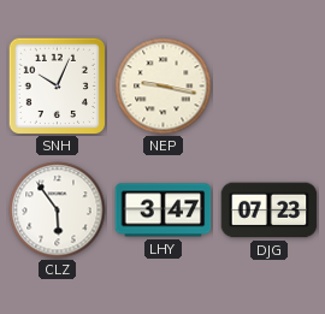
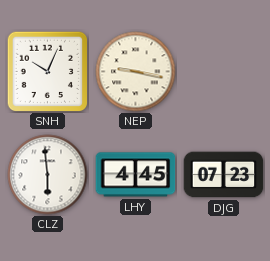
CLZ: 5:54 -> 5:59
LHY: 3:47 -> 4:45
